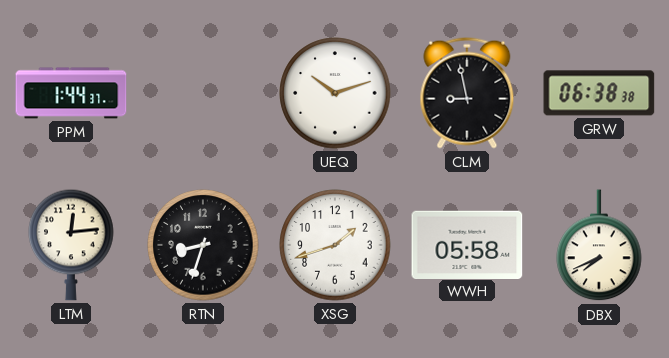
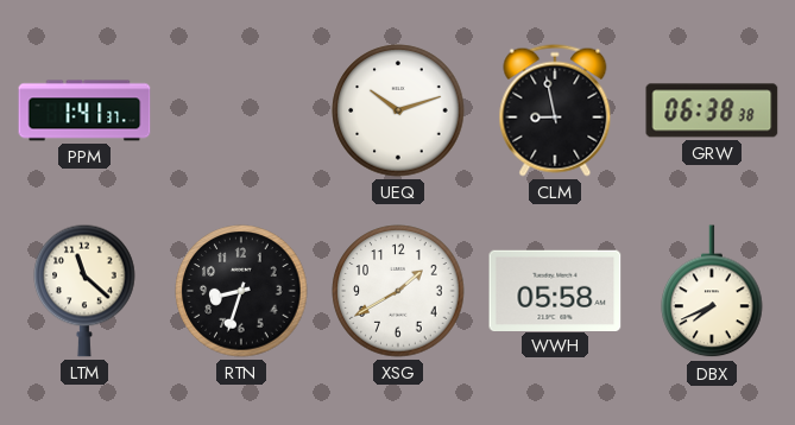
PPM: 1:44 -> 1:41
LTM: 12:14 -> 11:22
XSG: 1:42 -> 1:40
